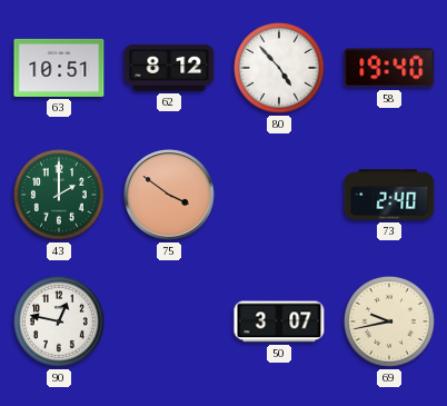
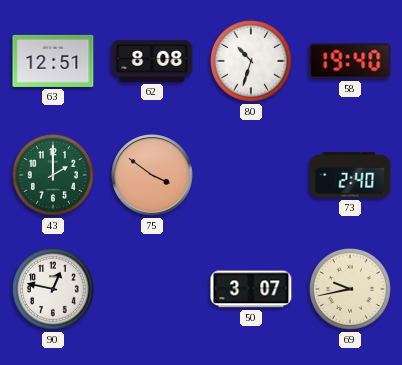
63: 10:51 -> 12:51
62: 8:12 -> 8:08
80: 4:53 -> 10:33
